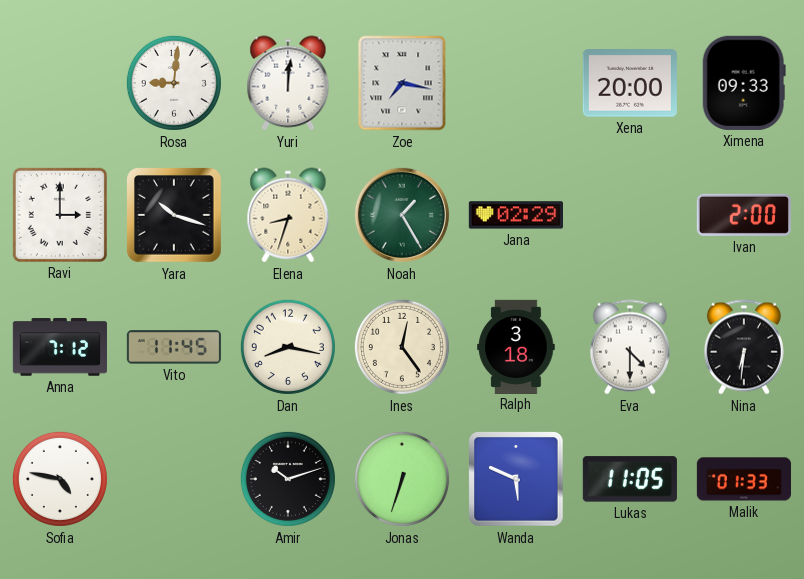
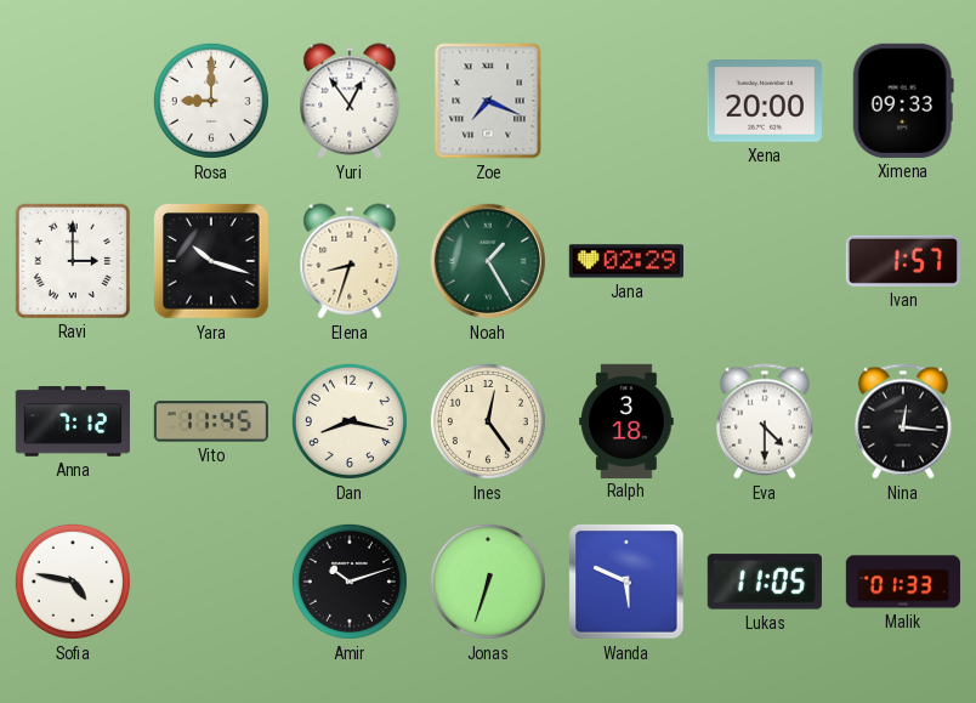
Rosa: 9:01 -> 9:00
Yuri: 12:01 -> 12:54
Zoe: 7:17 -> 7:19
Ivan: 2:00 -> 1:57
Nina: 6:31 -> 12:16
